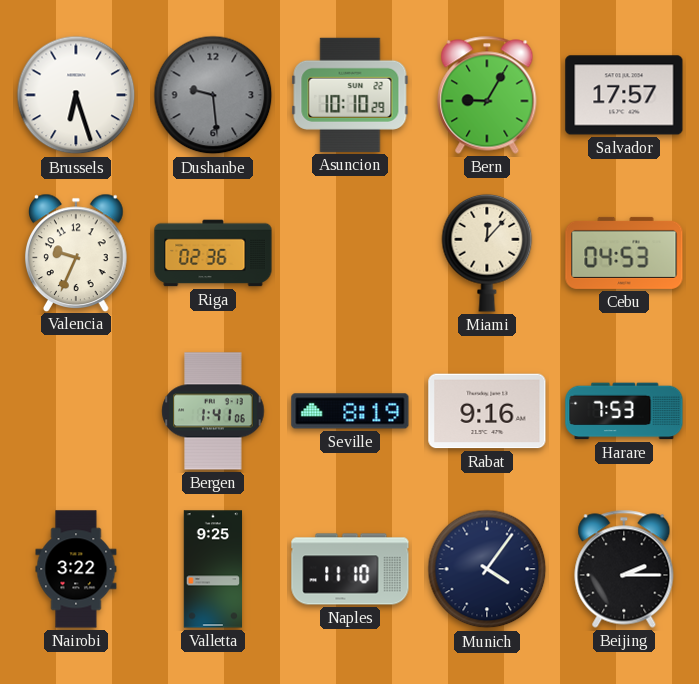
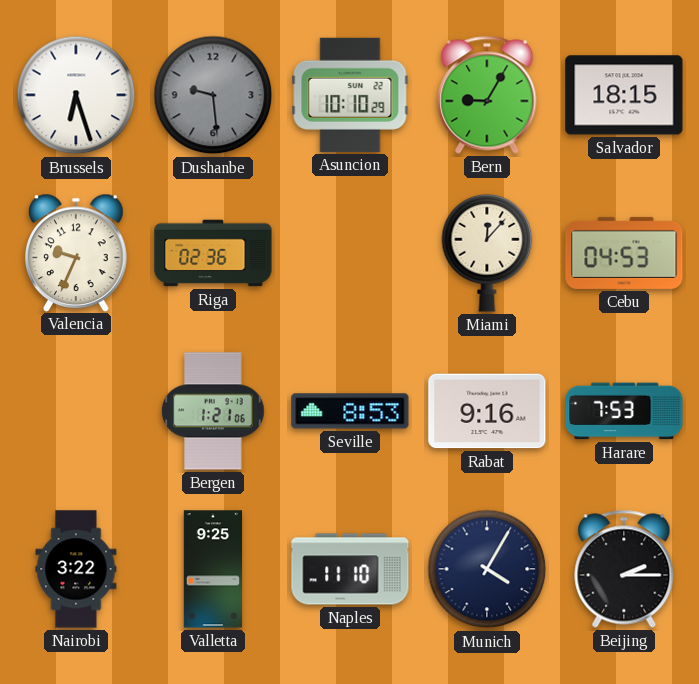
Salvador: 17:57 -> 18:15
Bergen: 1:41 -> 1:21
Seville: 8:19 -> 8:53
Munich: 4:06 -> 4:05
